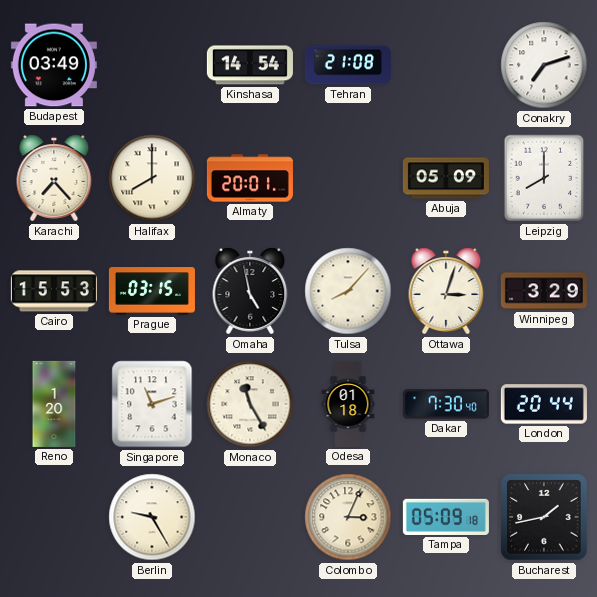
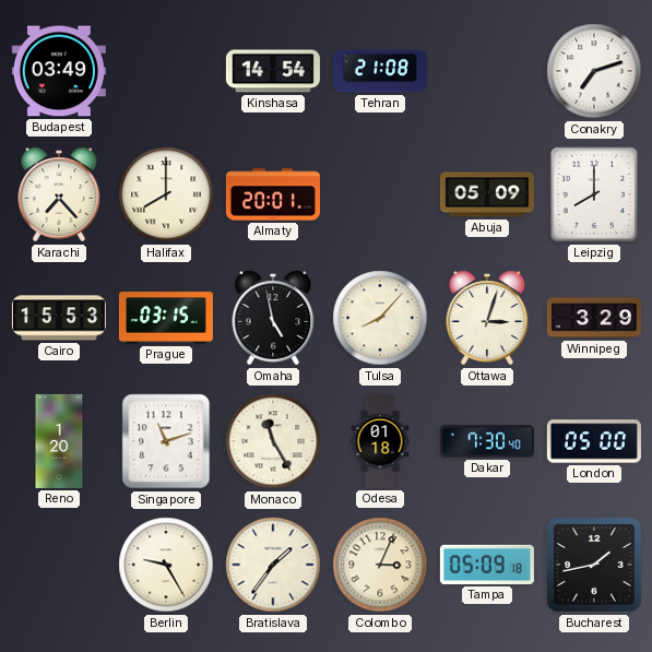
London: 20:44 -> 05:00
Bratislava: none -> 1:36
